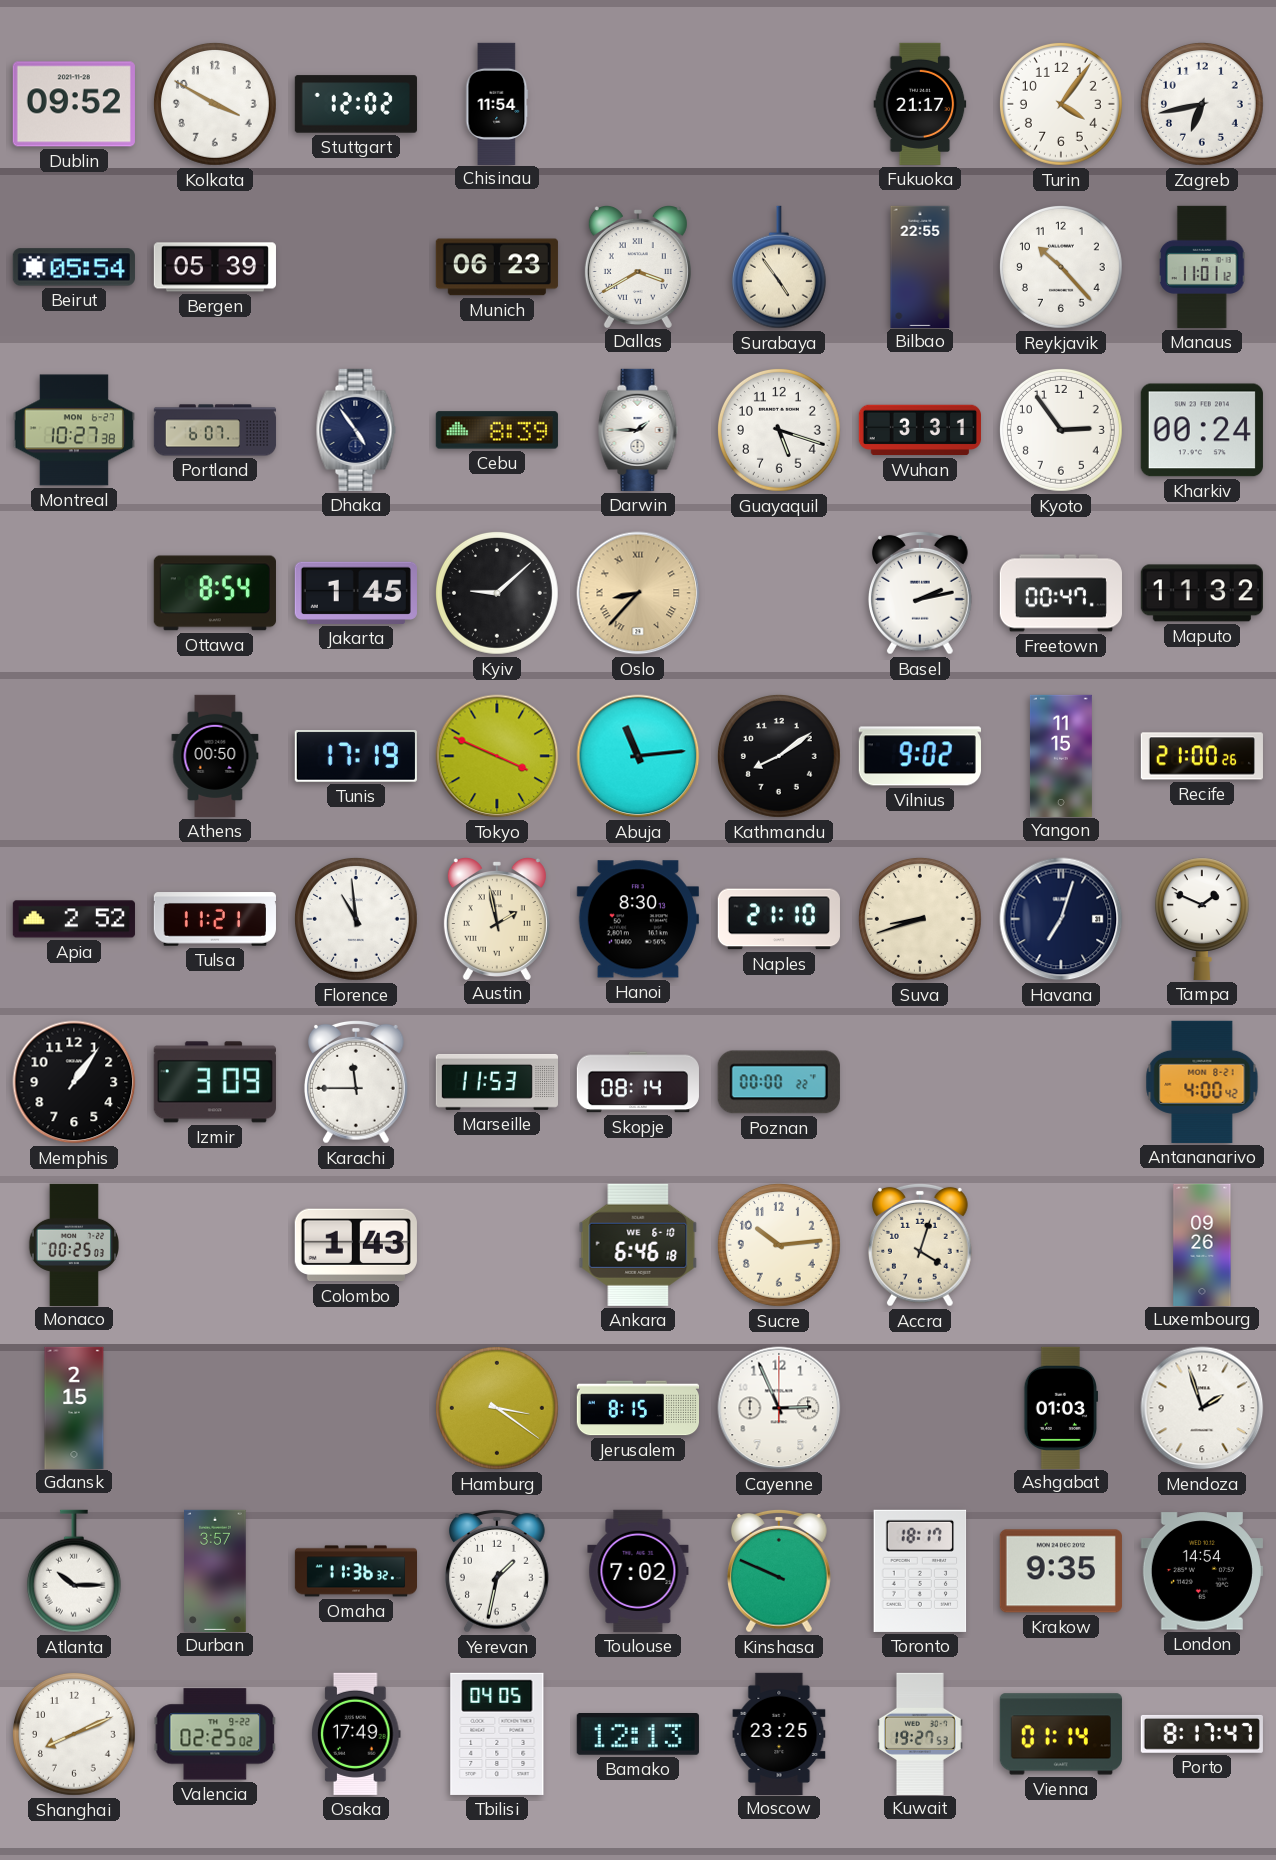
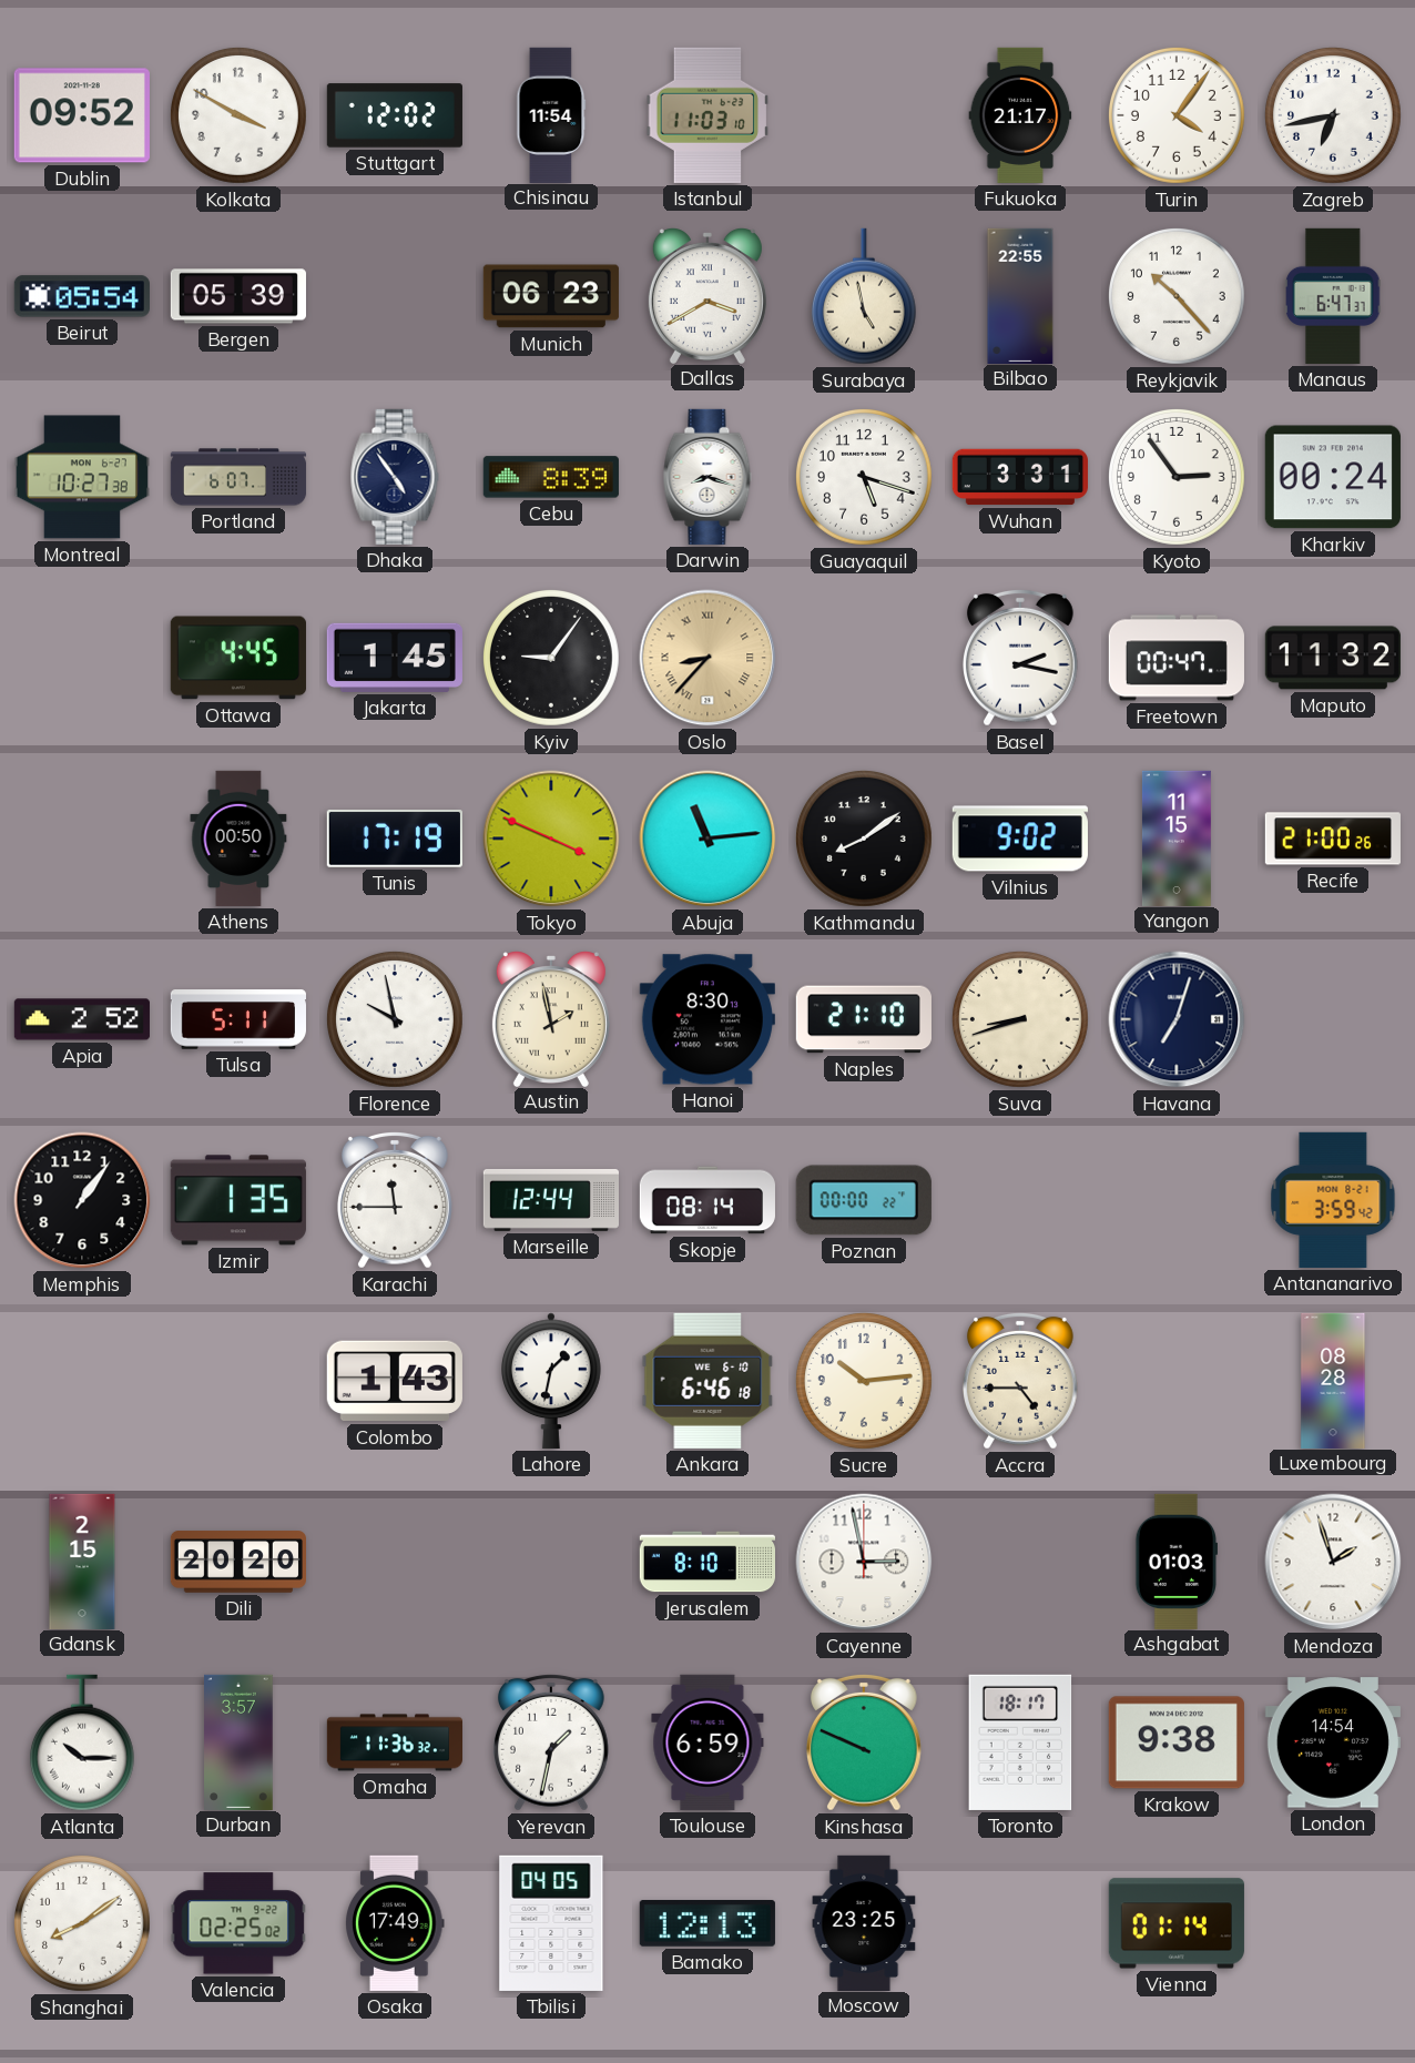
Istanbul: none -> 11:03
Surabaya: 4:54 -> 4:58
Manaus: 11:01 -> 6:47
Darwin: 1:45 -> 8:18
Ottawa: 8:54 -> 4:45
Kyiv: 9:08 -> 9:06
Basel: 2:13 -> 2:17
Tulsa: 11:21 -> 5:11
Florence: 10:59 -> 9:58
Tampa: 1:49 -> none
Izmir: 3:09 -> 1:35
Marseille: 11:53 -> 12:44
Antananarivo: 4:00 -> 3:59
Monaco: 00:25 -> none
Lahore: none -> 1:32
Accra: 4:03 -> 4:45
Luxembourg: 09:26 -> 08:28
Dili: none -> 20:20
Hamburg: 3:21 -> none
Jerusalem: 8:15 -> 8:10
Cayenne: 2:56 -> 2:58
Toulouse: 7:02 -> 6:59
Krakow: 9:35 -> 9:38
Shanghai: 8:11 -> 8:09
Kuwait: 19:27 -> none
Porto: 8:17 -> none
